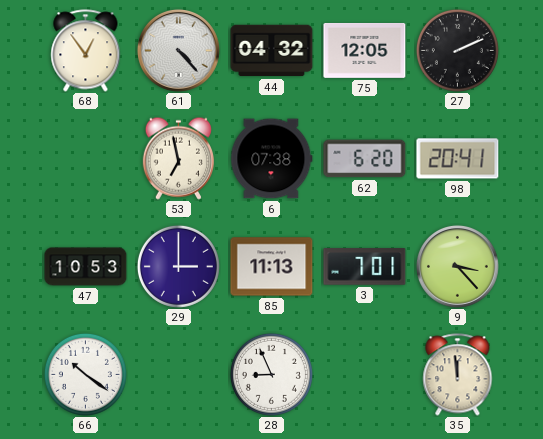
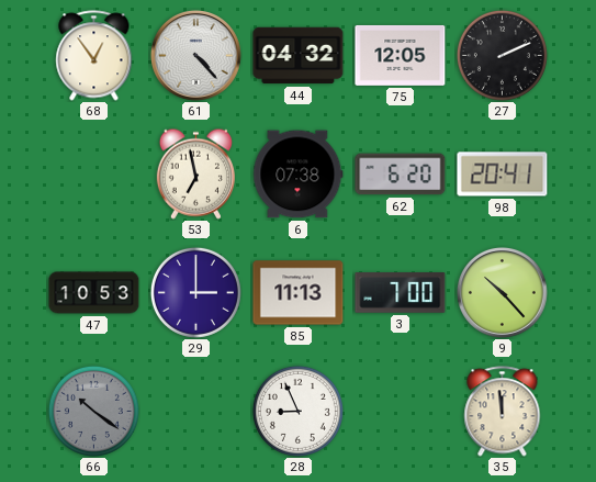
3: 7:01 -> 7:00
9: 3:23 -> 10:23
66 dial: white -> grey
